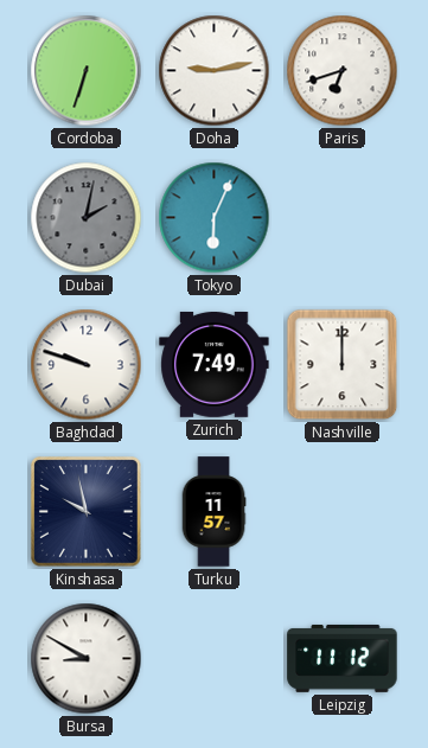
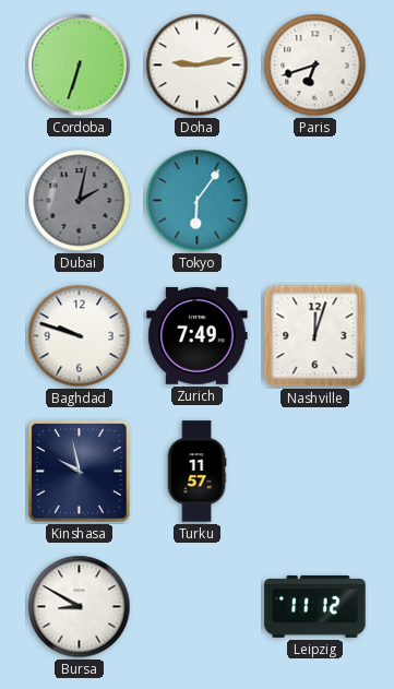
Tokyo: 6:04 -> 6:06
Nashville: 12:00 -> 12:03
